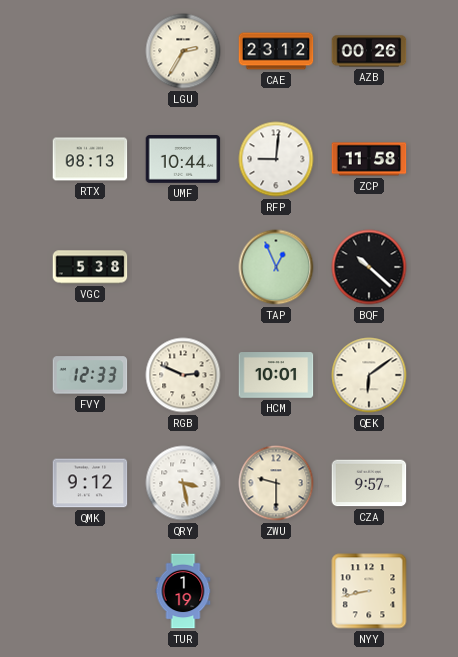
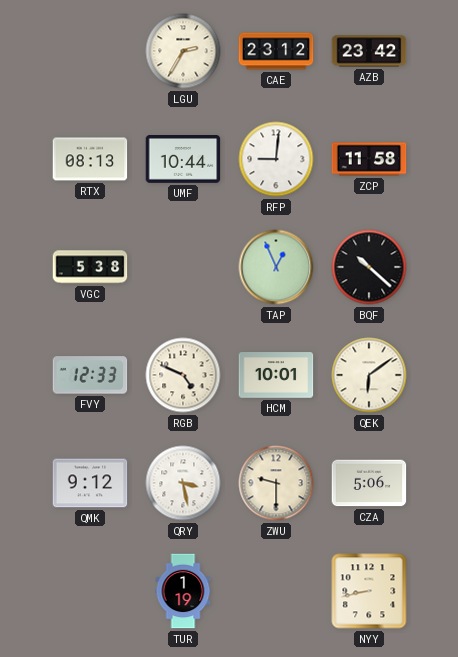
AZB: 00:26 -> 23:42
RGB: 2:49 -> 4:49
CZA: 9:57 -> 5:06
